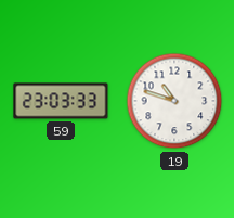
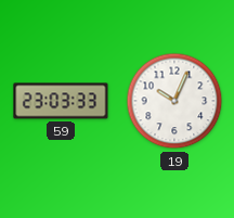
19: 10:48 -> 10:04
